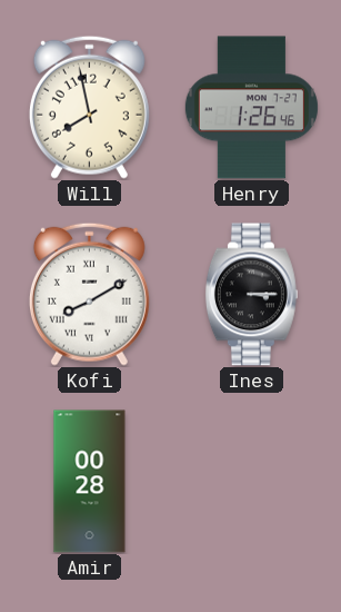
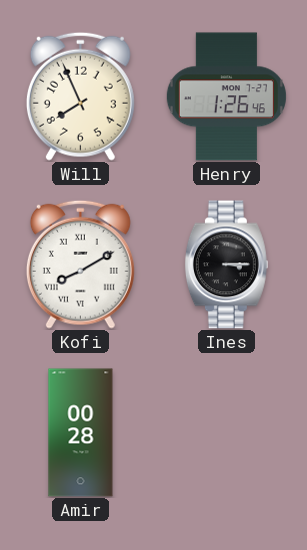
Will: 7:58 -> 7:56
